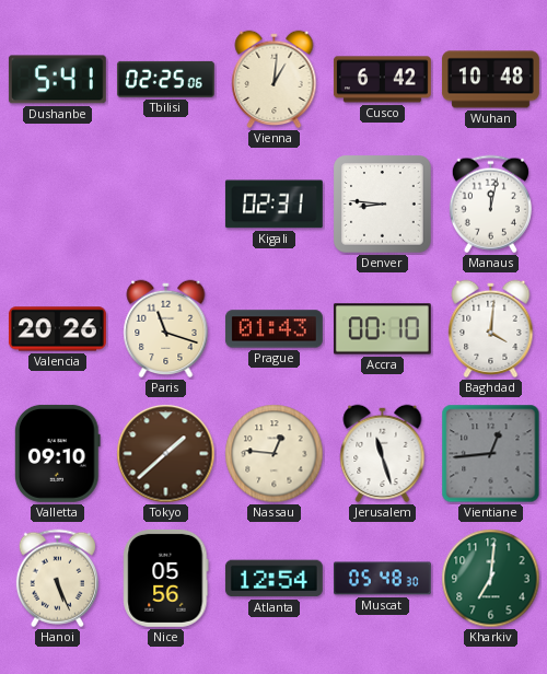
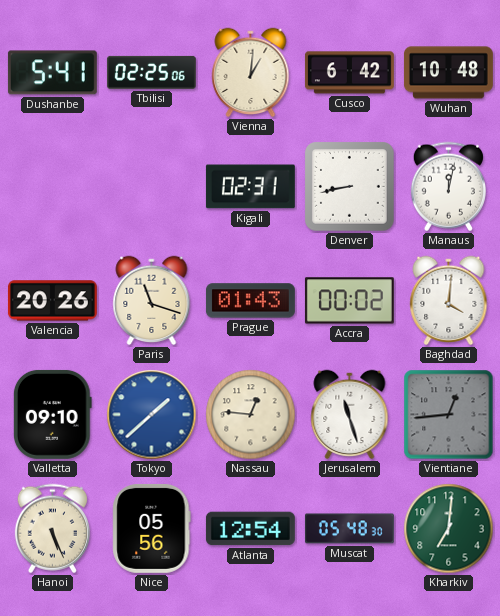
Denver: 8:46 -> 8:43
Accra: 00:10 -> 00:02
Tokyo dial: brown -> blue
